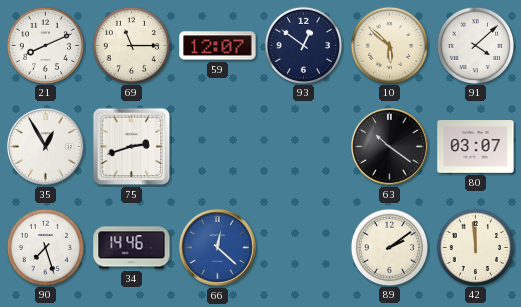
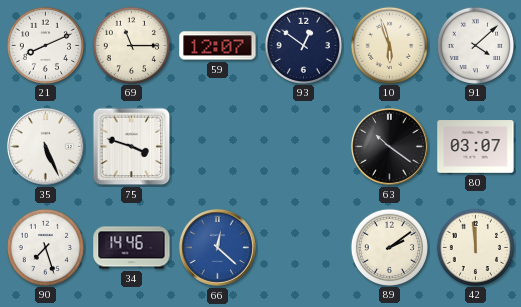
10: 5:52 -> 5:57
35: 12:55 -> 5:26
75: 2:42 -> 3:48
